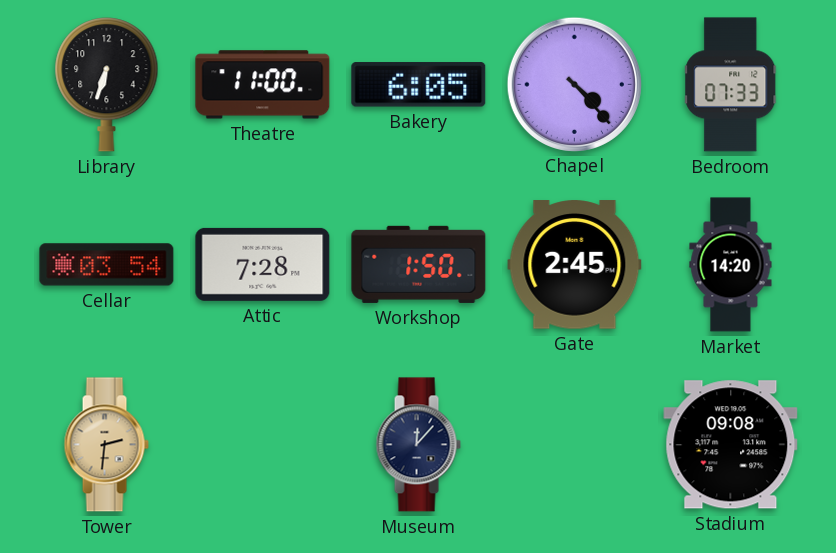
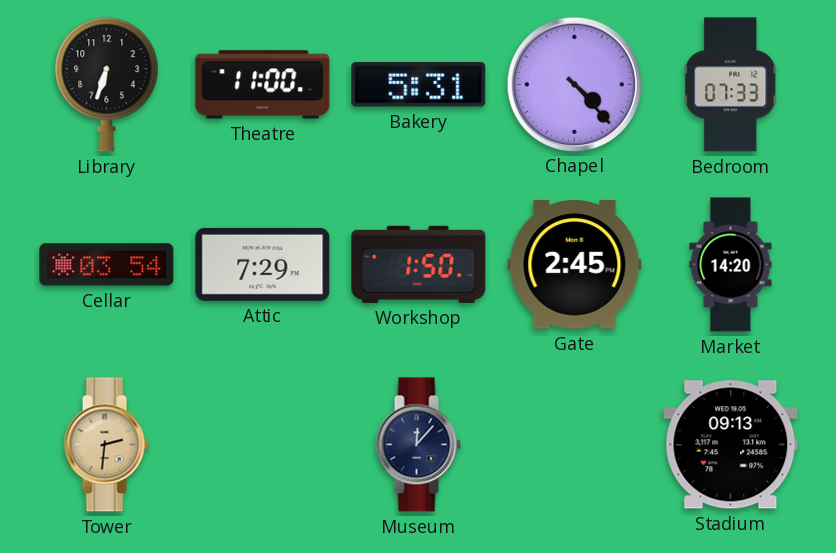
Bakery: 6:05 -> 5:31
Attic: 7:28 -> 7:29
Stadium: 09:08 -> 09:13
